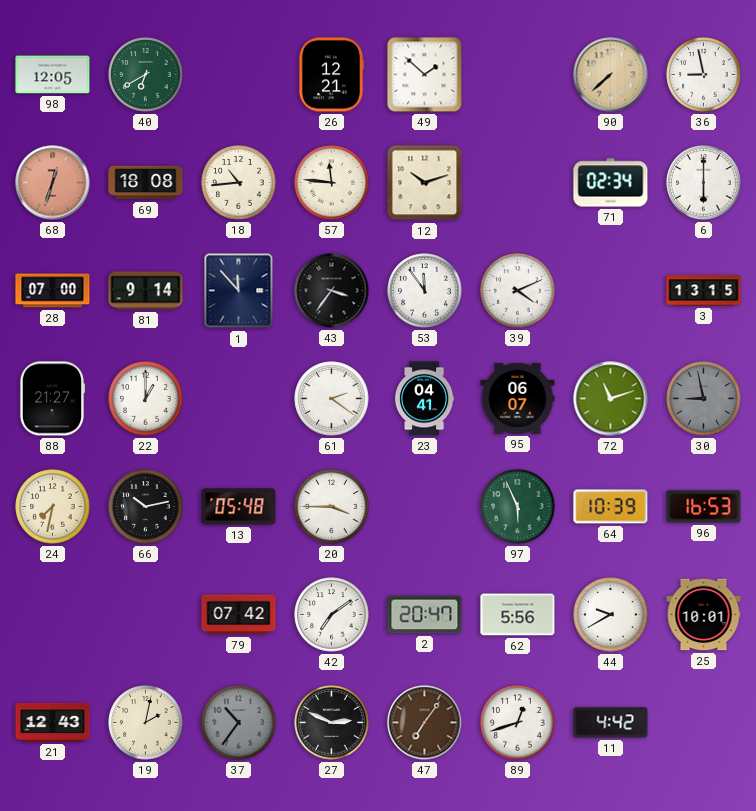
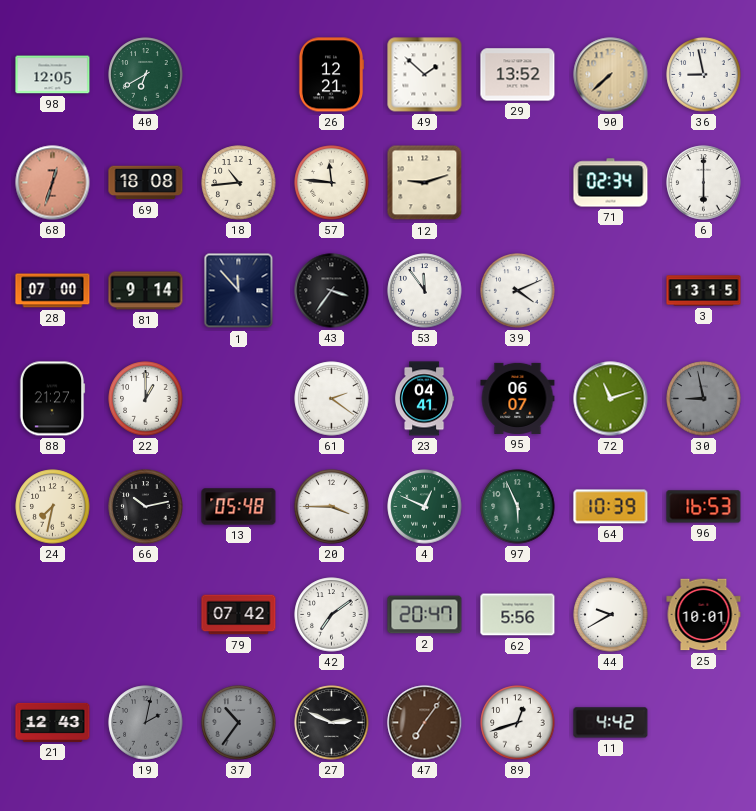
29: none -> 13:52
12: 10:12 -> 9:12
4: none -> 12:49
19 dial: cream -> grey
